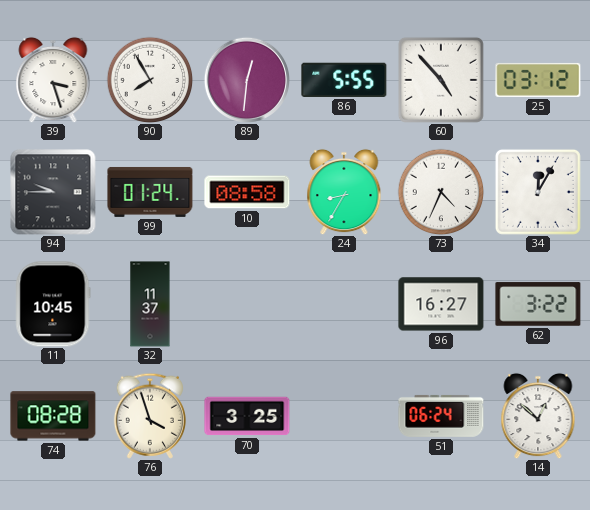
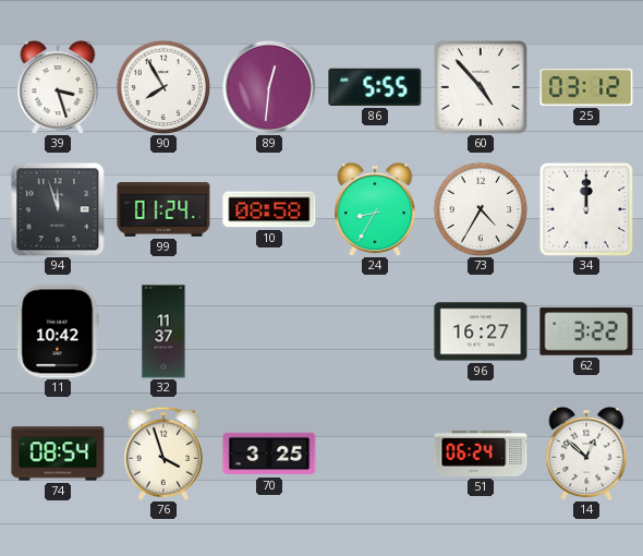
94: 9:45 -> 11:57
73: 4:34 -> 4:35
34: 12:05 -> 12:00
11: 10:45 -> 10:42
74: 08:28 -> 08:54
